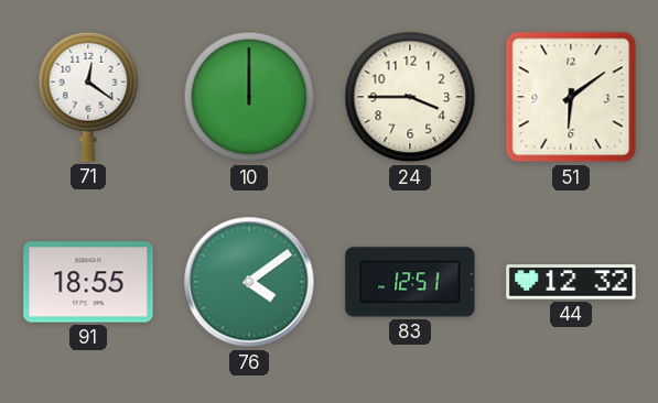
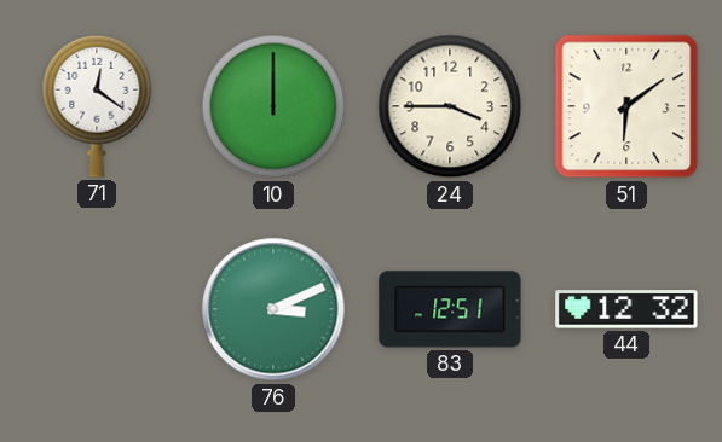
91: 18:55 -> none
76: 4:09 -> 3:11
